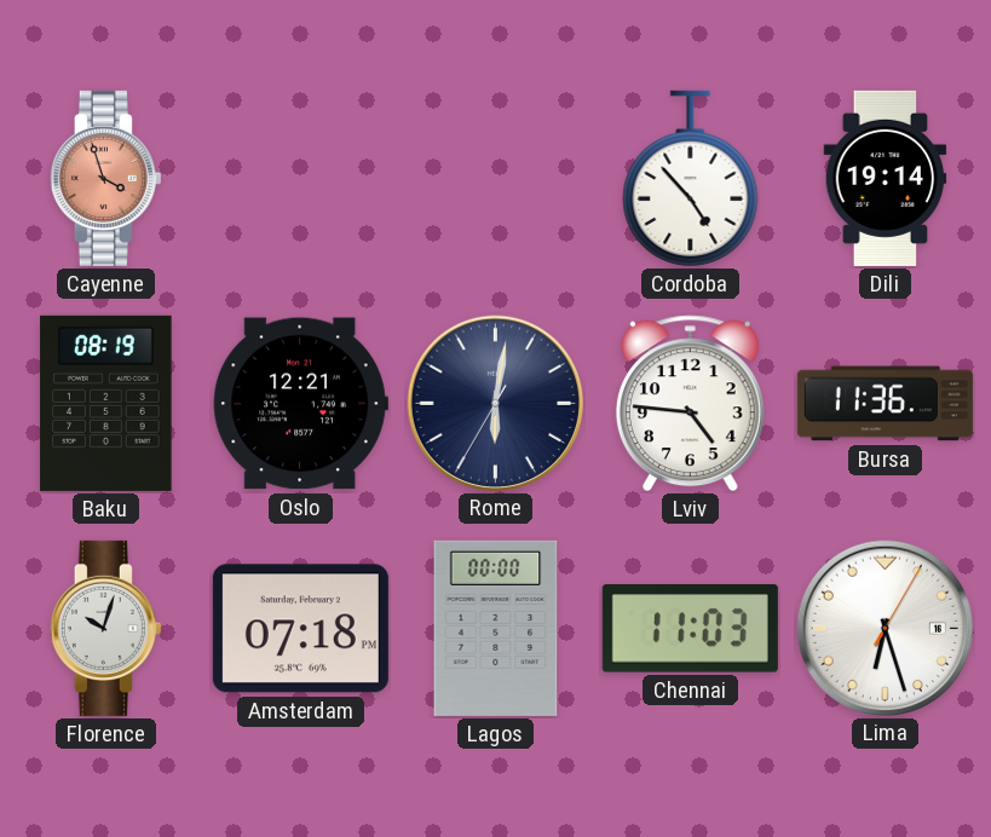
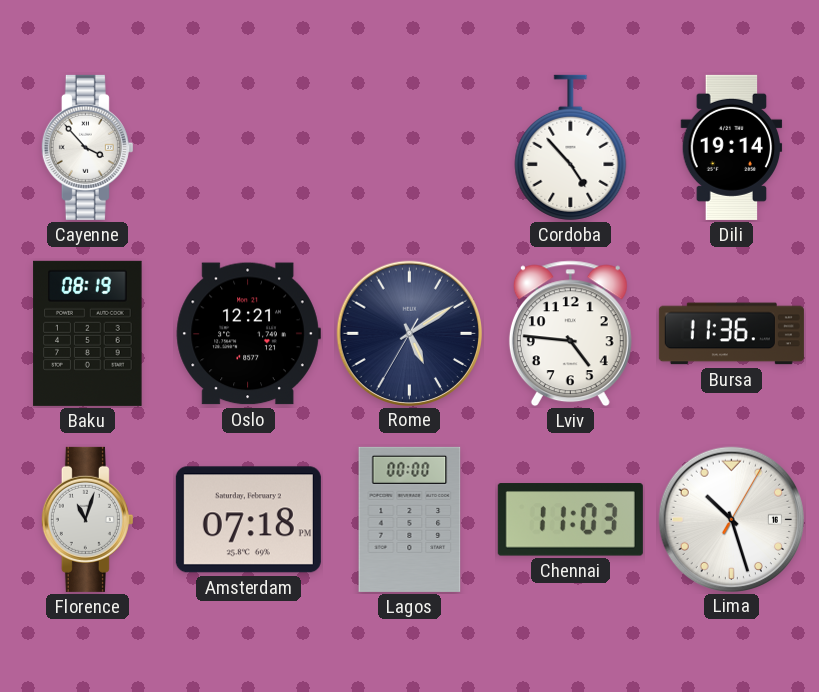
Cayenne: 3:57 -> 3:53
Cayenne dial: salmon -> white
Rome: 6:01 -> 5:09
Florence: 10:03 -> 11:03
Lima: 6:27 -> 10:27
